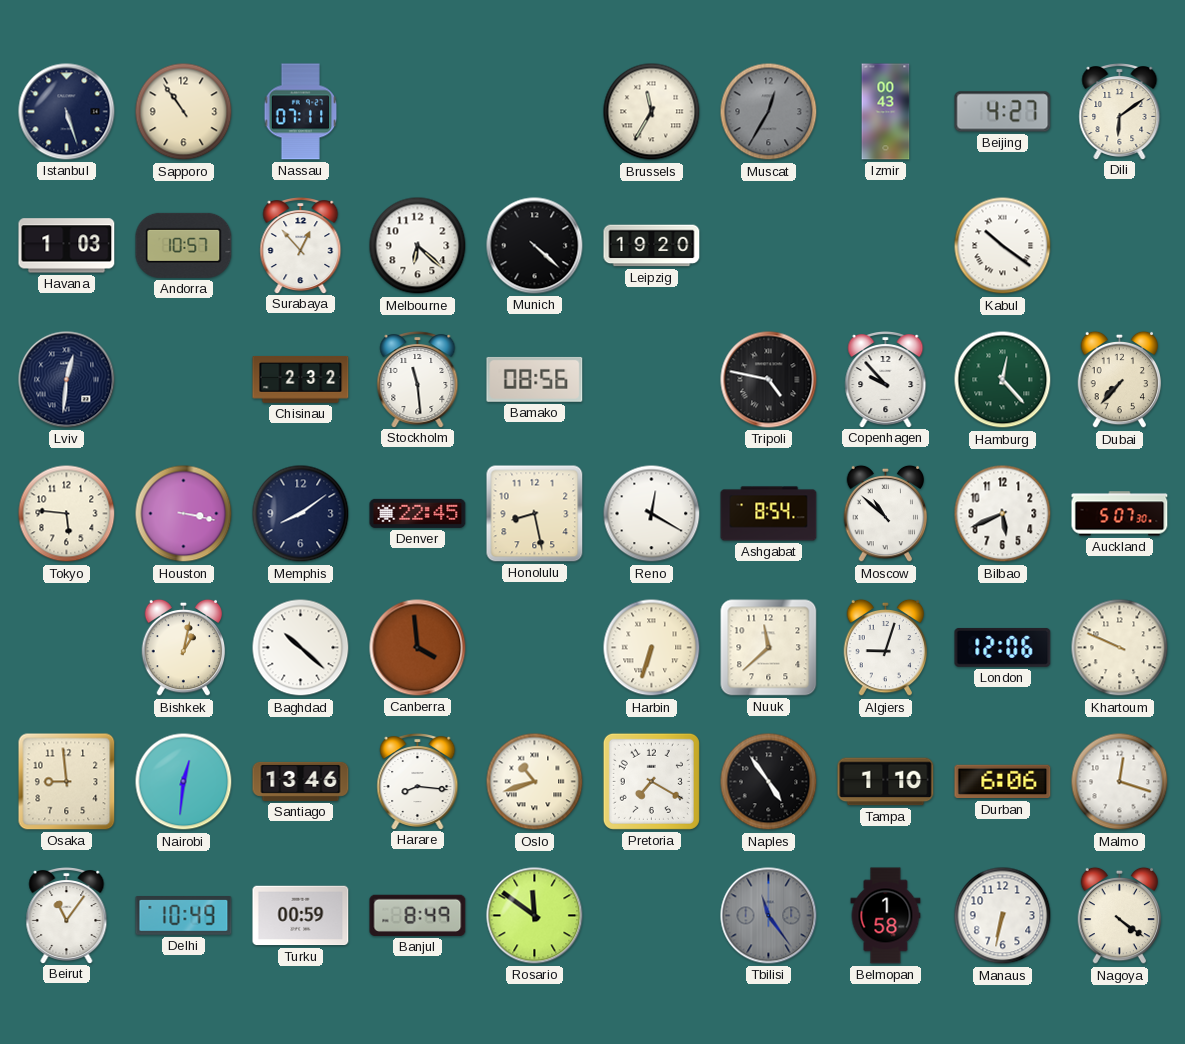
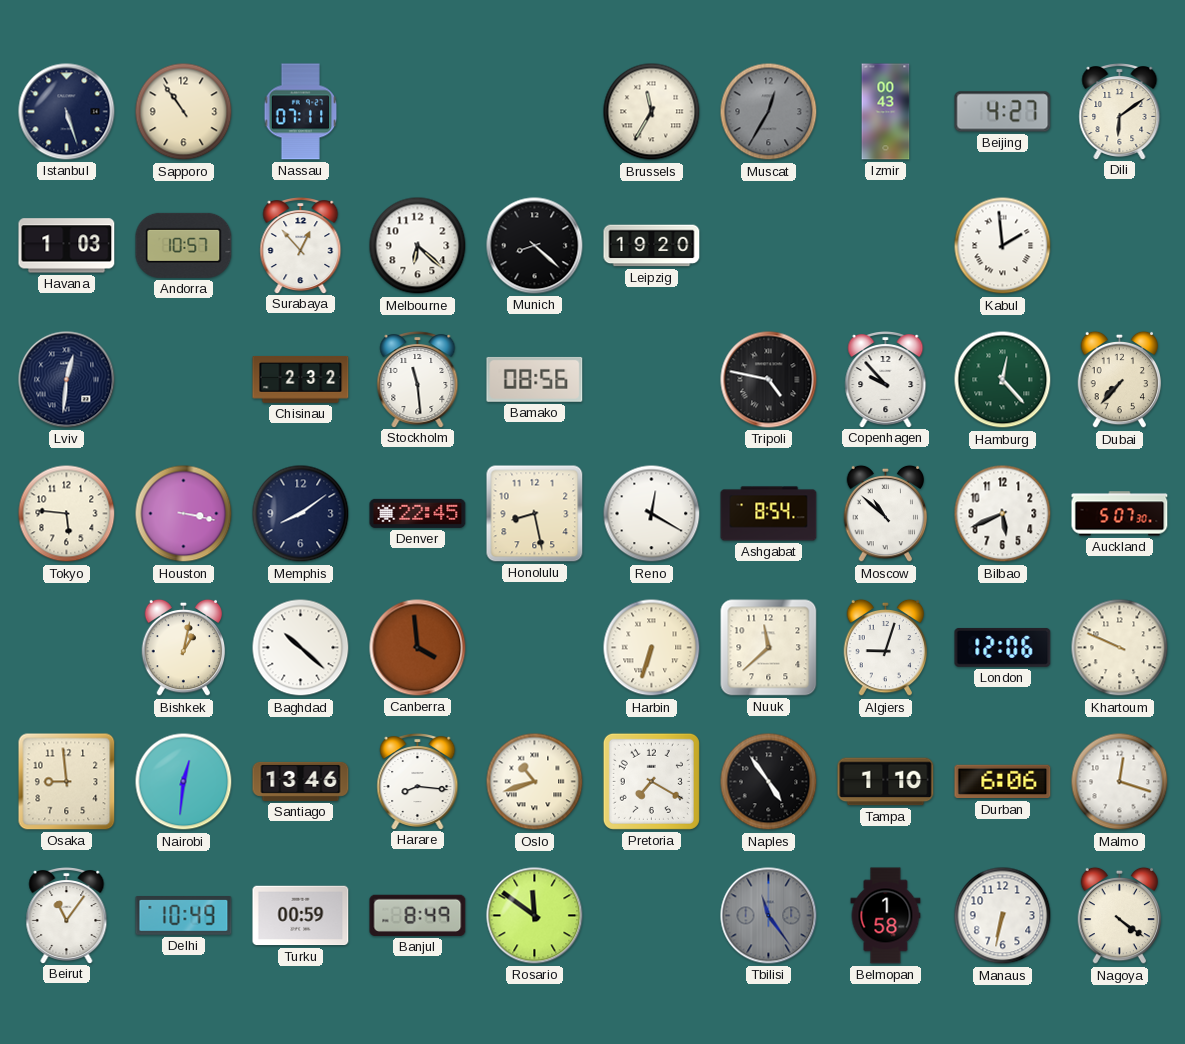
Munich: 4:22 -> 8:22
Kabul: 10:21 -> 1:59
